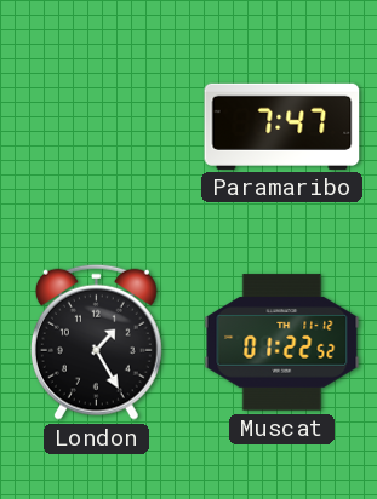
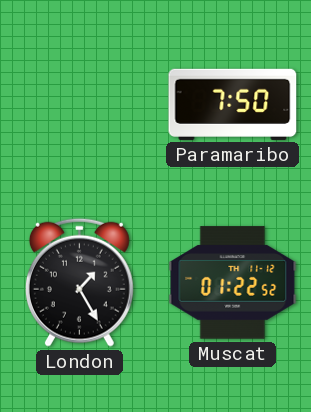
Paramaribo: 7:47 -> 7:50
